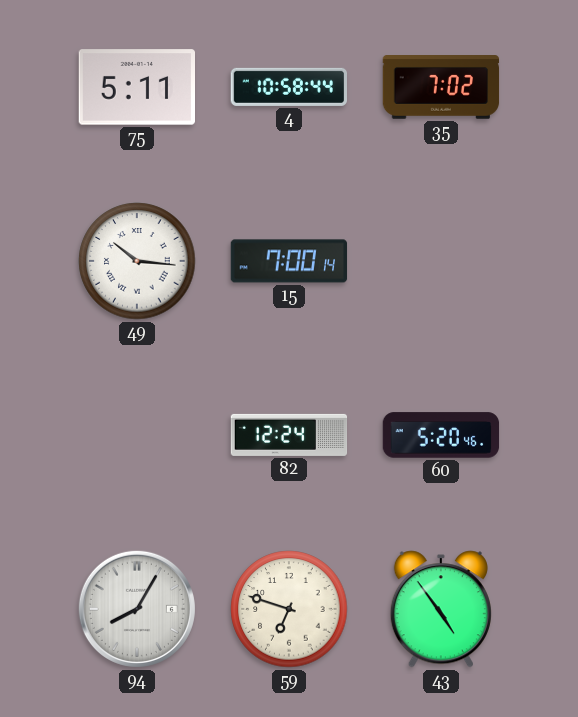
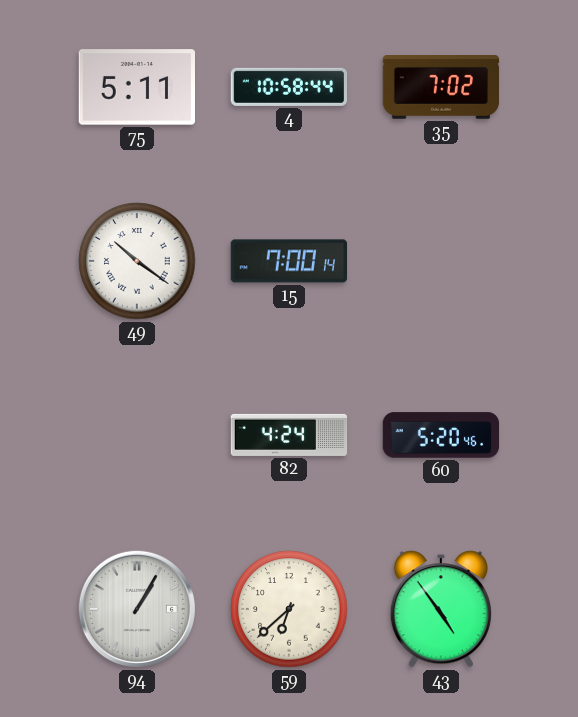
49: 10:16 -> 10:21
82: 12:24 -> 4:24
94: 8:05 -> 1:05
59: 6:48 -> 6:38
